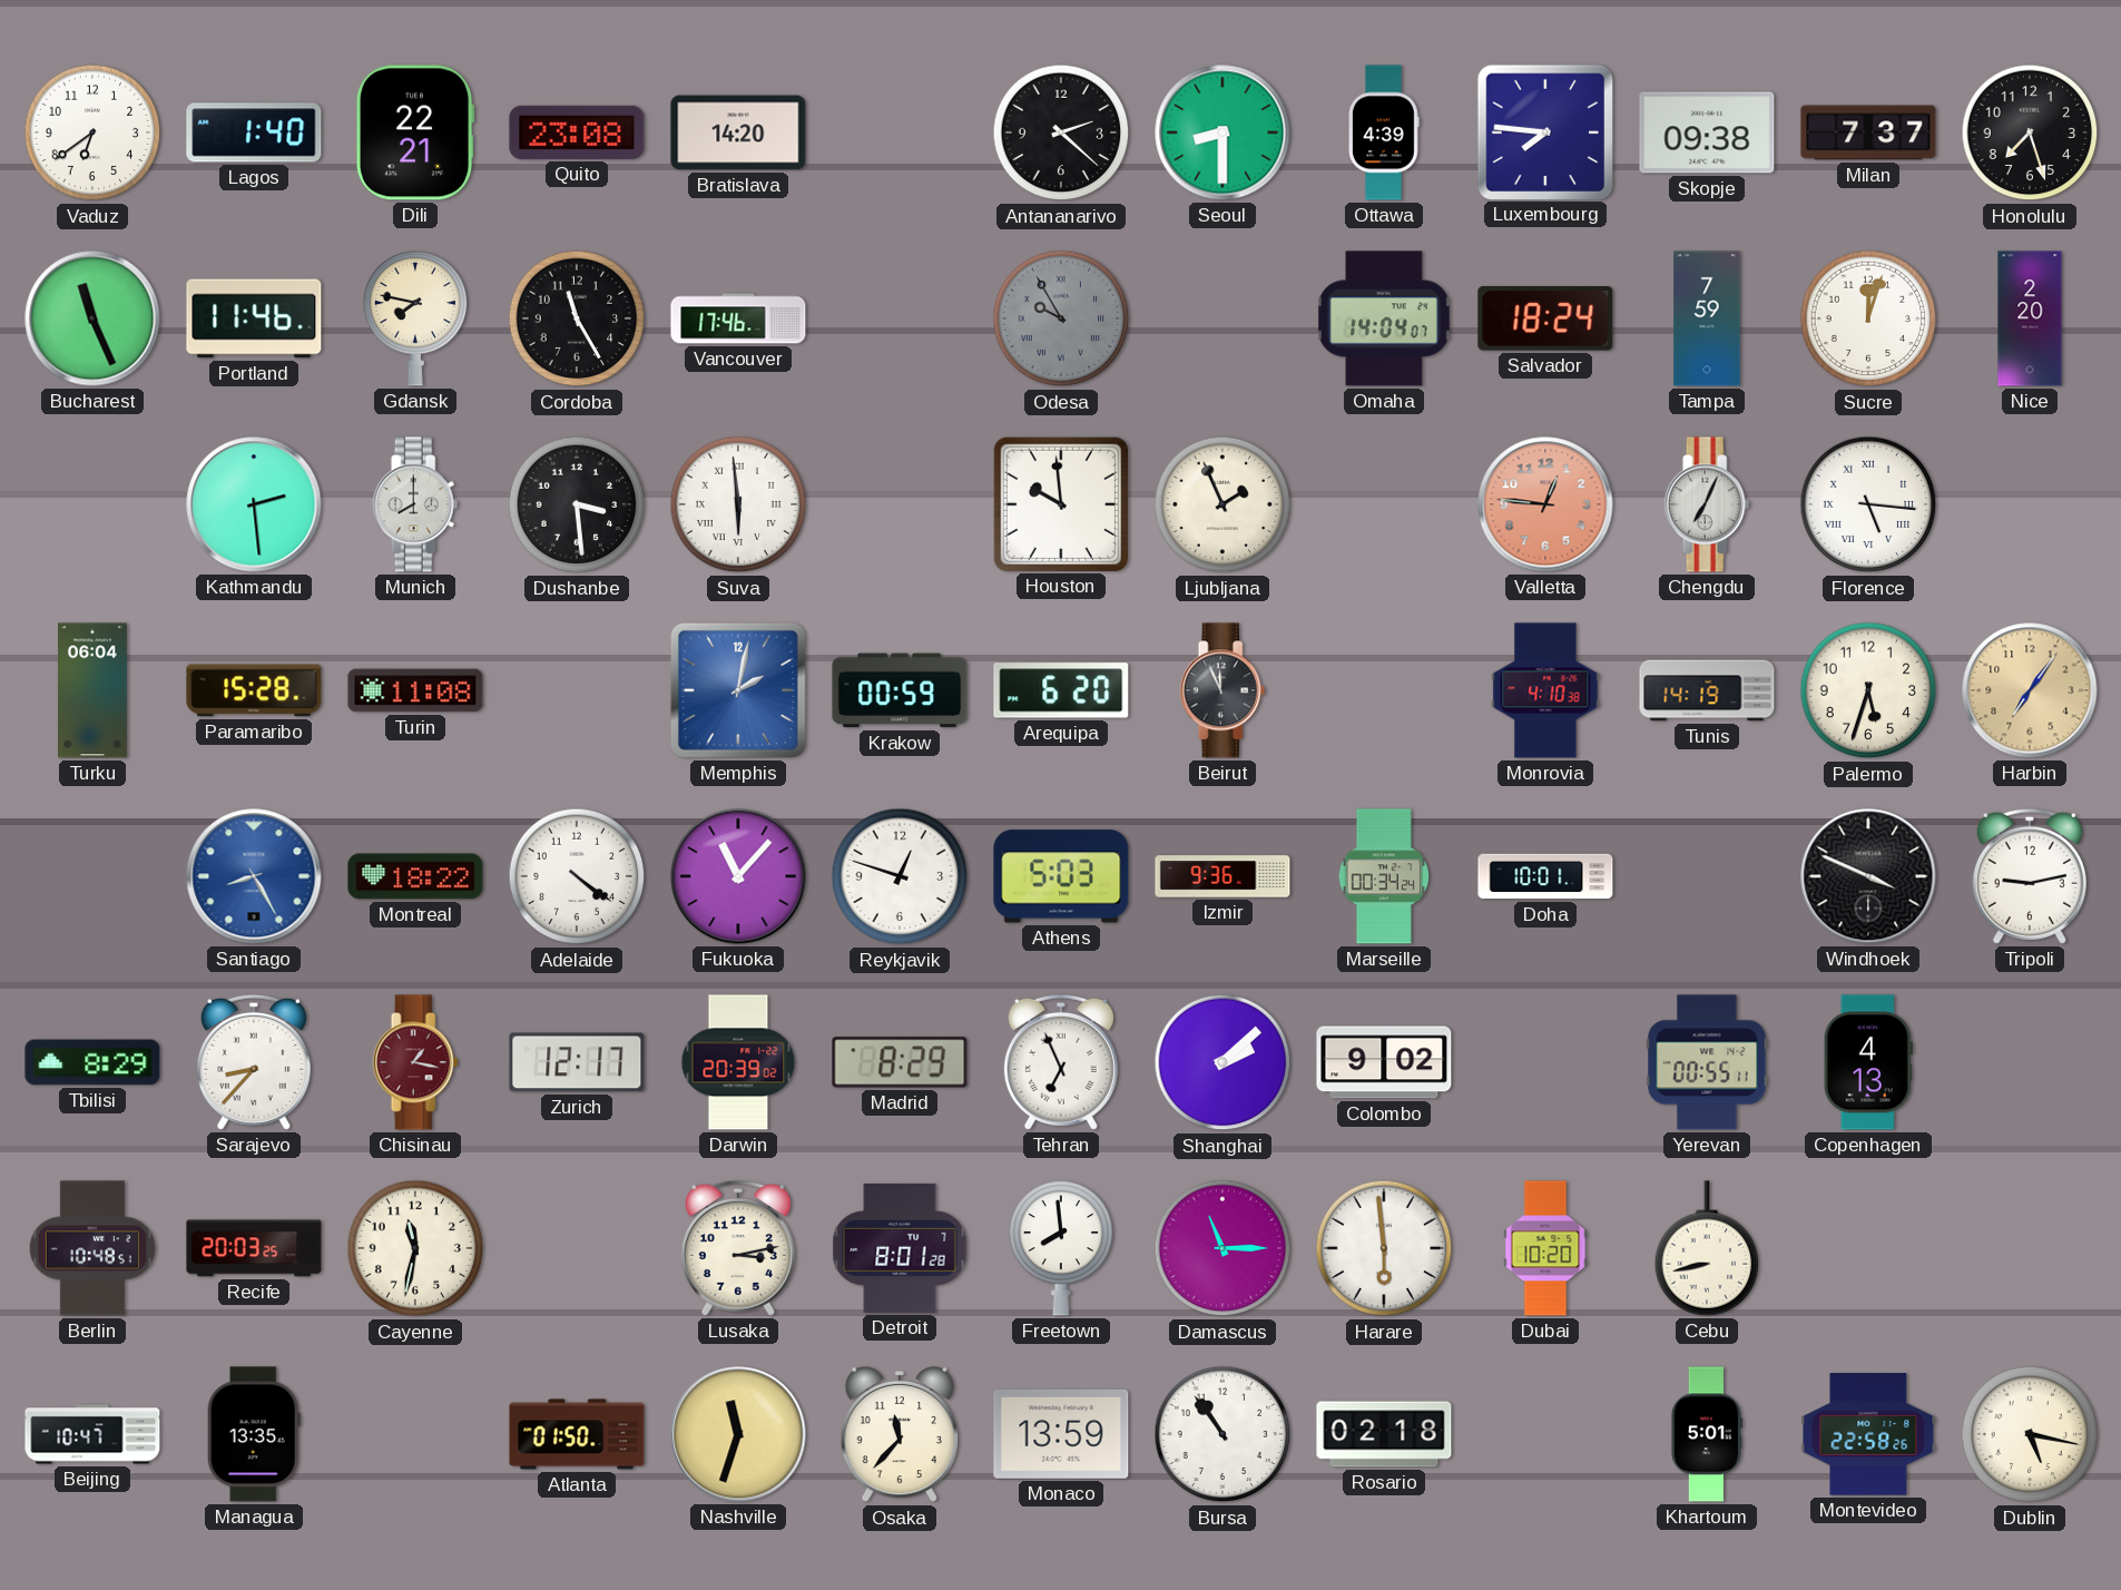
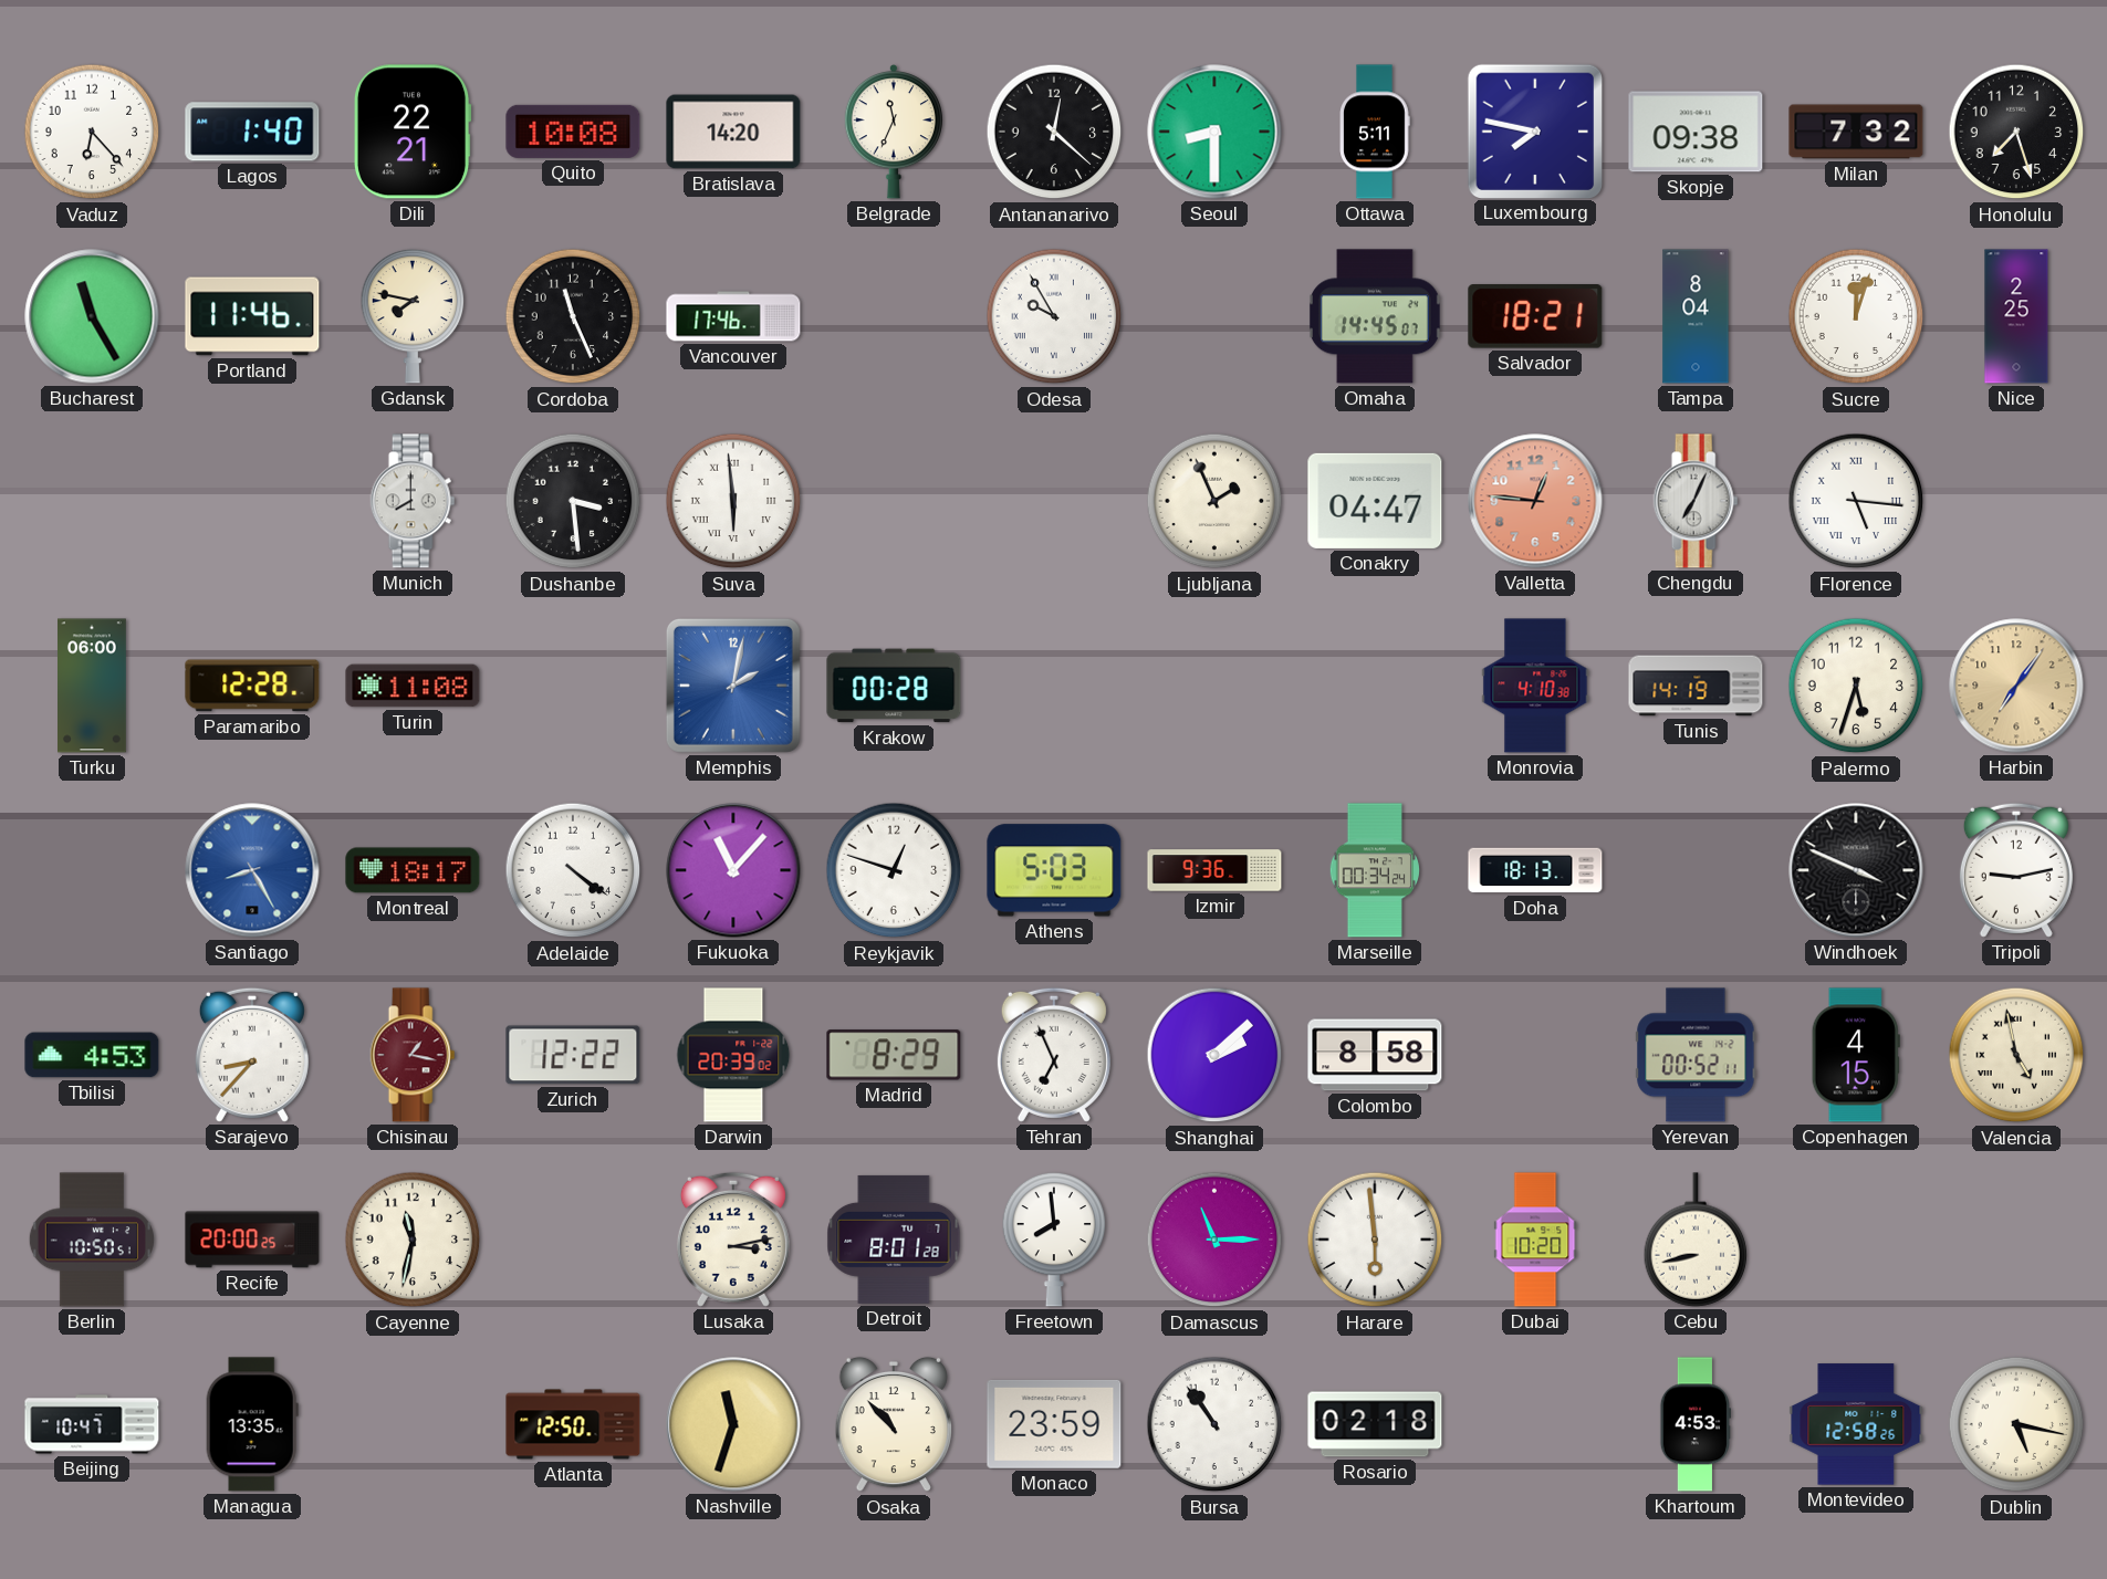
Vaduz: 6:39 -> 6:23
Quito: 23:08 -> 10:08
Belgrade: none -> 11:34
Antananarivo: 2:22 -> 12:22
Ottawa: 4:39 -> 5:11
Luxembourg: 7:46 -> 7:47
Milan: 7:37 -> 7:32
Bucharest: 11:26 -> 11:25
Cordoba: 11:25 -> 11:26
Odesa dial: grey -> white
Omaha: 14:04 -> 14:45
Salvador: 18:24 -> 18:21
Tampa: 7:59 -> 8:04
Nice: 2:20 -> 2:25
Kathmandu: 2:29 -> none
Houston: 9:59 -> none
Conakry: none -> 04:47
Turku: 06:04 -> 06:00
Paramaribo: 15:28 -> 12:28
Krakow: 00:59 -> 00:28
Arequipa: 6:20 -> none
Beirut: 11:56 -> none
Montreal: 18:22 -> 18:17
Doha: 10:01 -> 18:13
Tbilisi: 8:29 -> 4:53
Zurich: 12:17 -> 12:22
Colombo: 9:02 -> 8:58
Yerevan: 00:55 -> 00:52
Copenhagen: 4:13 -> 4:15
Valencia: none -> 4:58
Berlin: 10:48 -> 10:50
Recife: 20:03 -> 20:00
Atlanta: 01:50 -> 12:50
Osaka: 11:37 -> 10:53
Monaco: 13:59 -> 23:59
Khartoum: 5:01 -> 4:53
Montevideo: 22:58 -> 12:58
